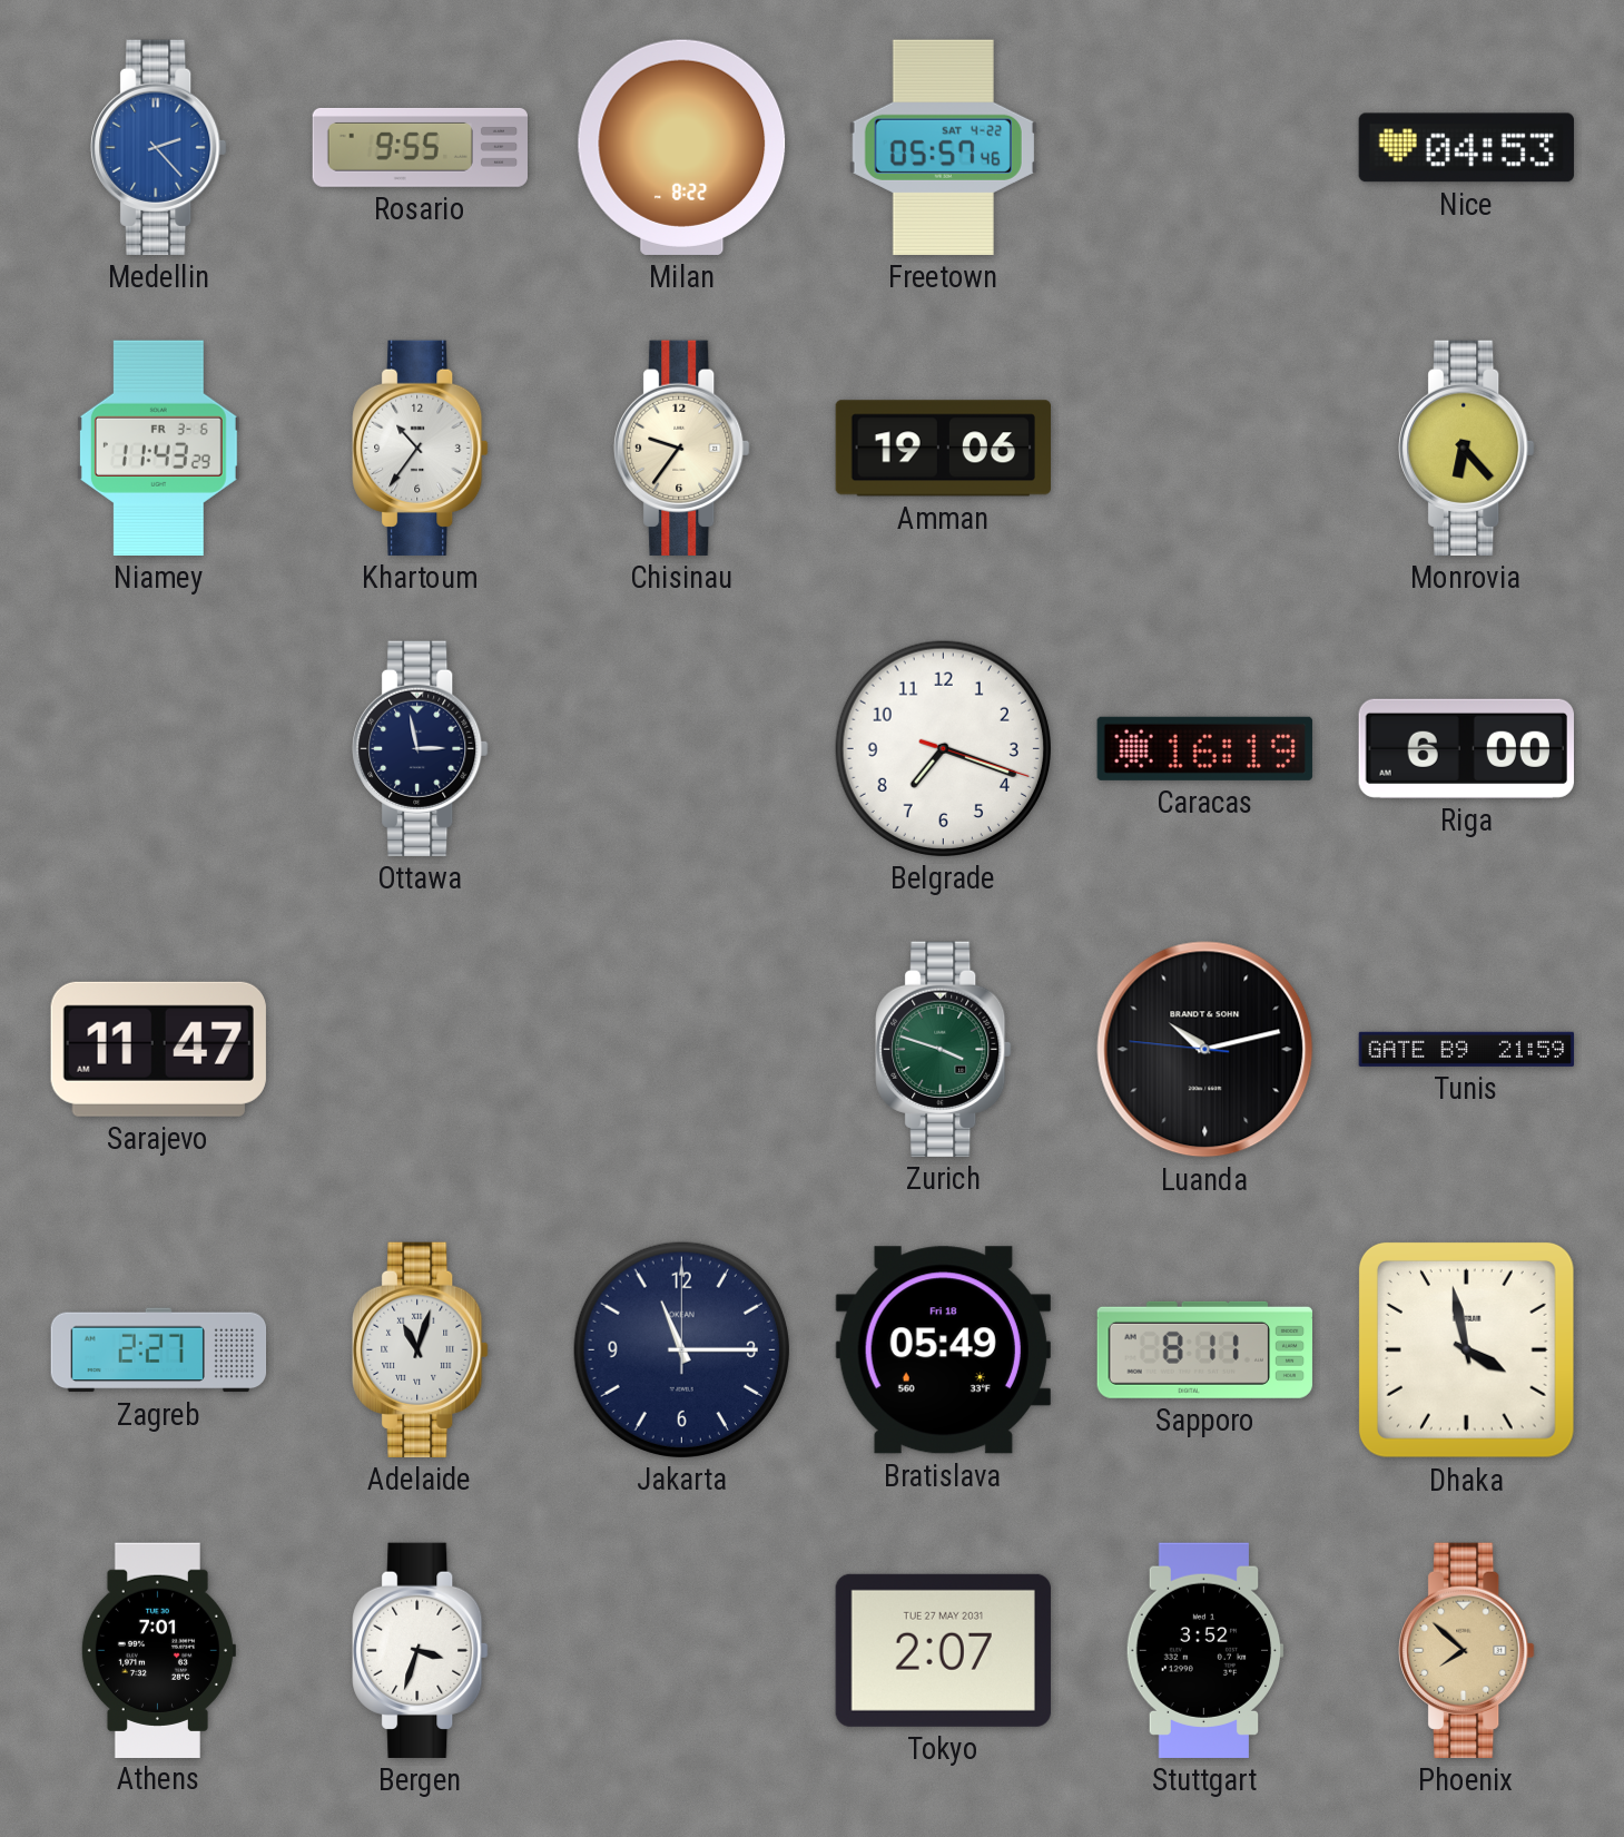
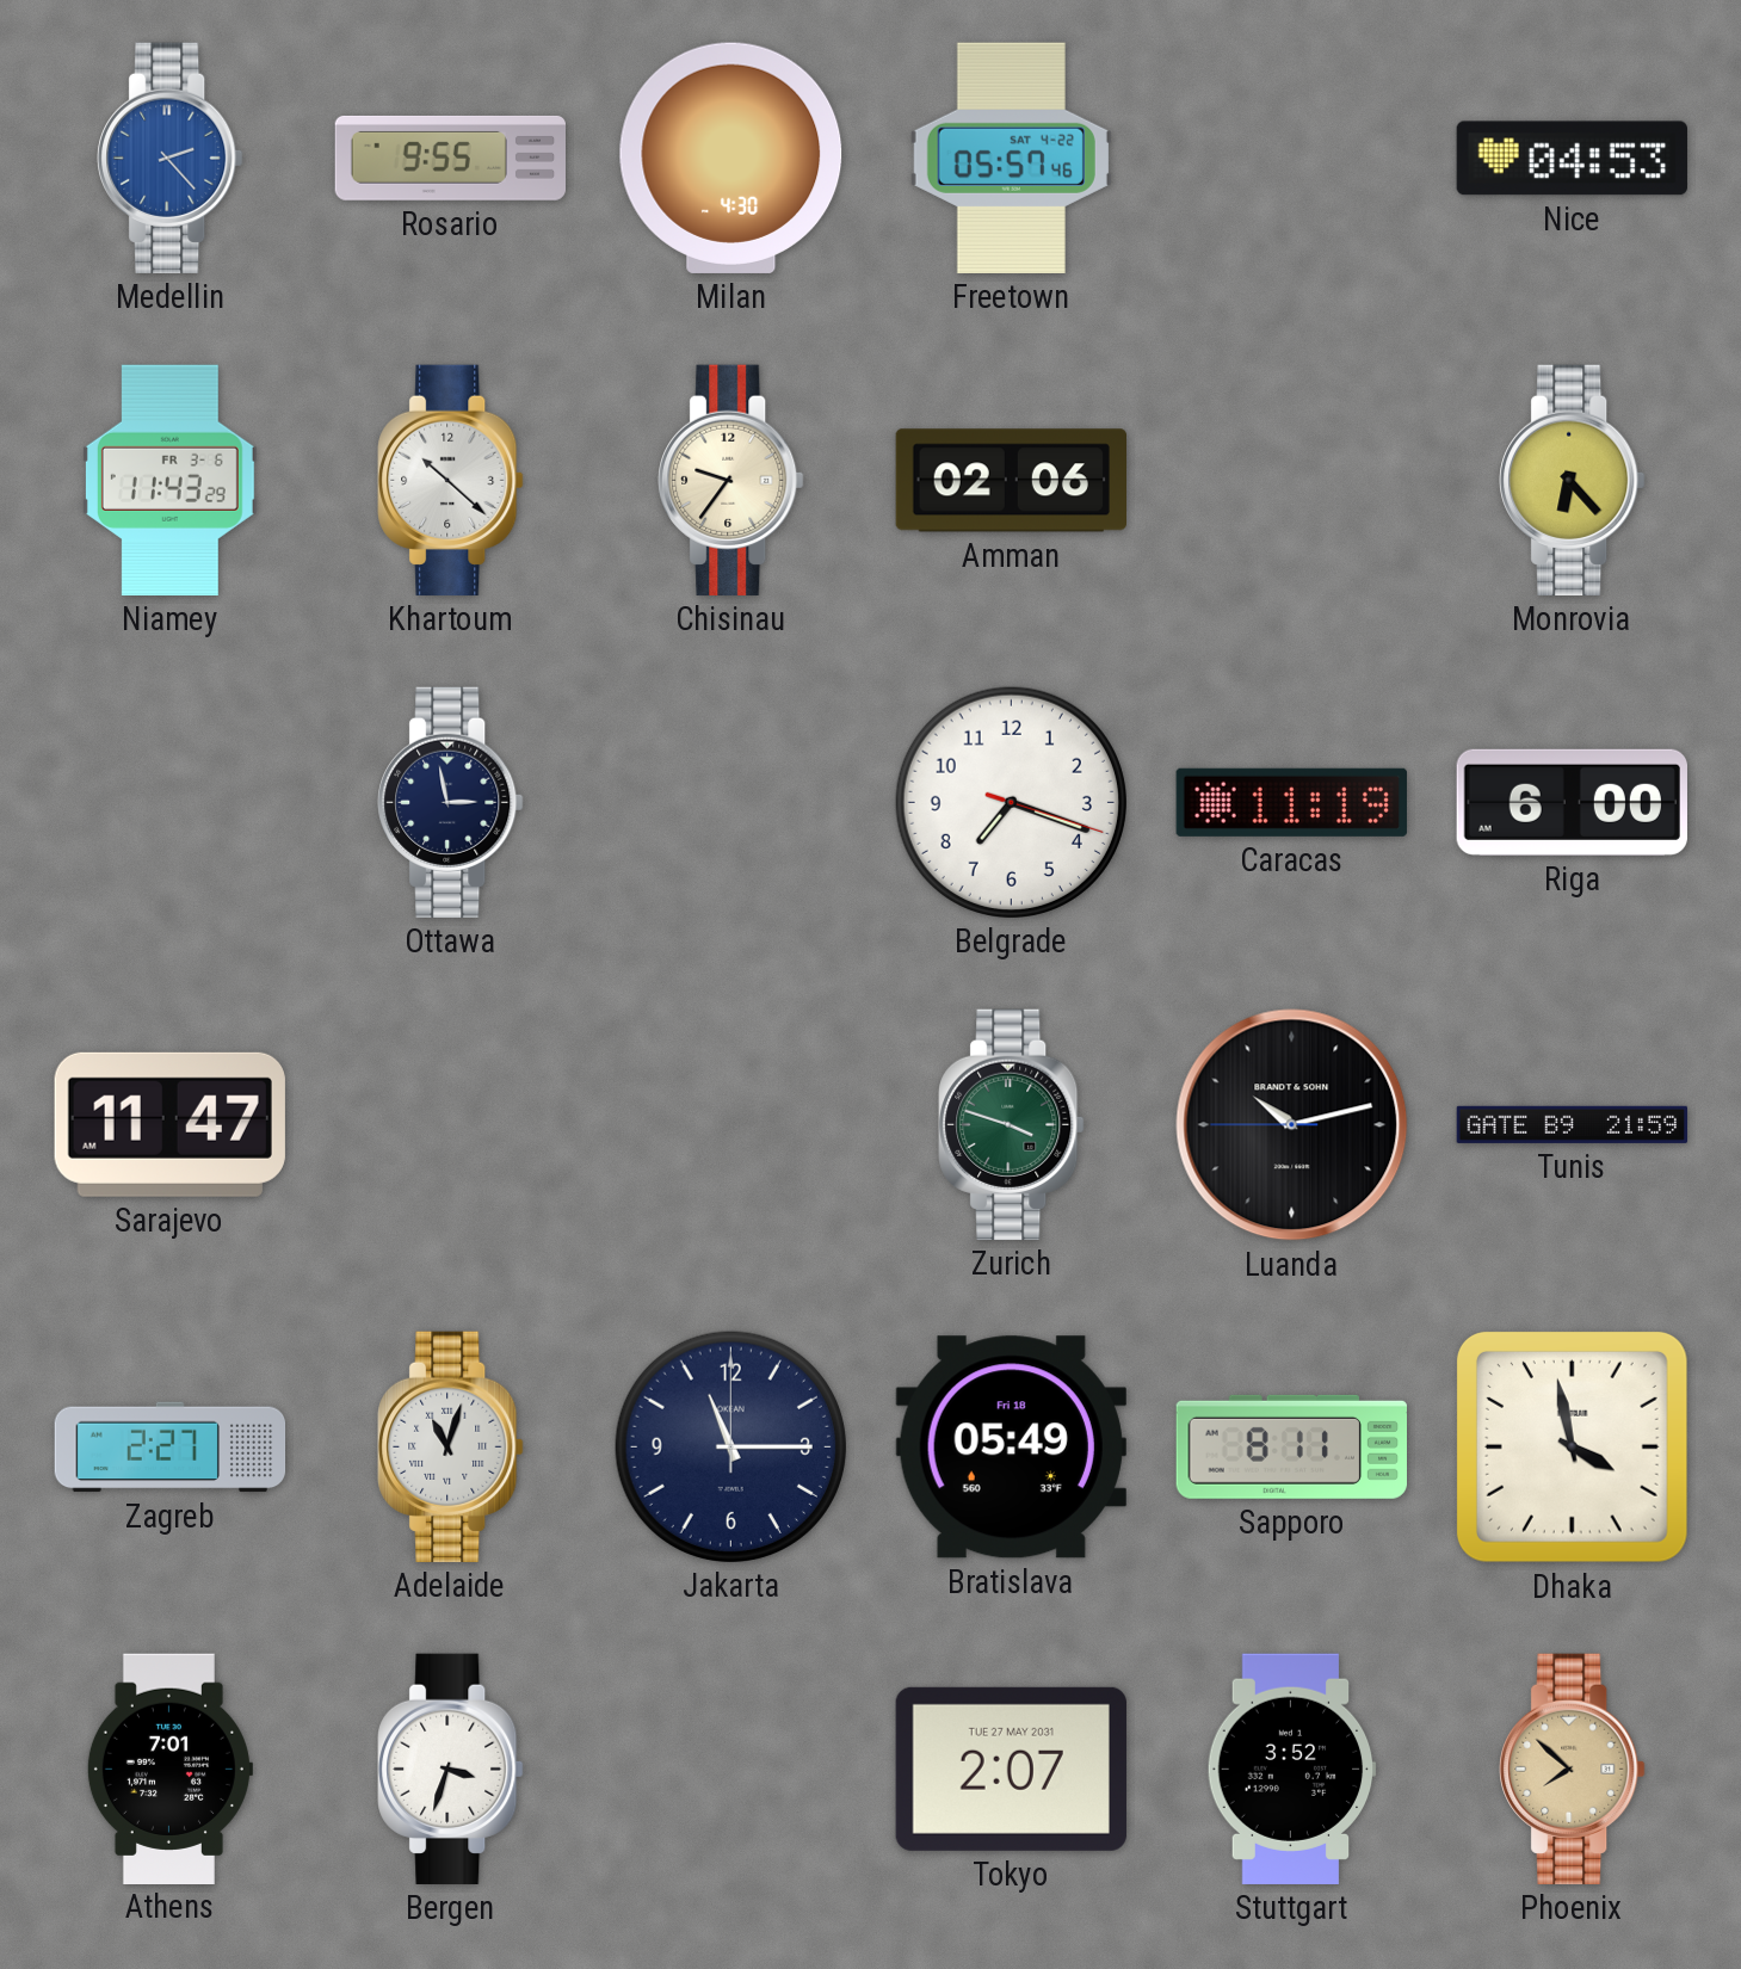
Milan: 8:22 -> 4:30
Khartoum: 10:36 -> 10:22
Amman: 19:06 -> 02:06
Caracas: 16:19 -> 11:19
Luanda: 10:12:46 -> 10:12:45
